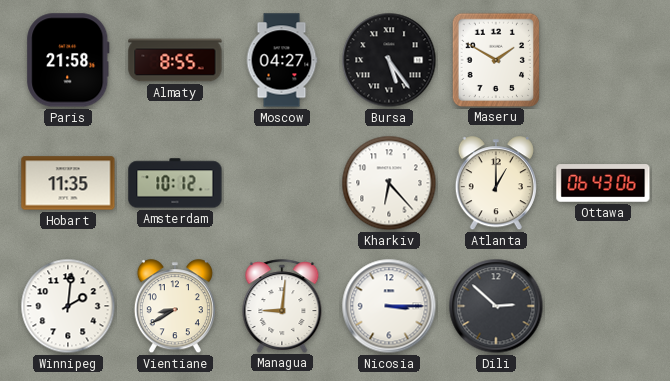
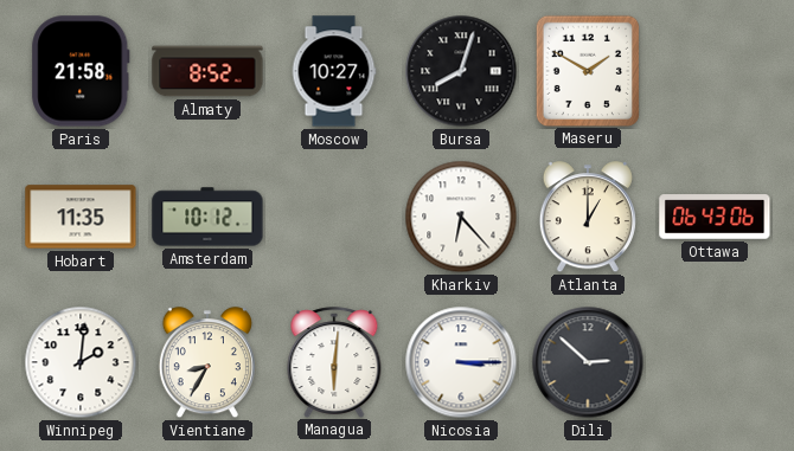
Almaty: 8:55 -> 8:52
Moscow: 04:27 -> 10:27
Bursa: 5:24 -> 8:03
Vientiane: 8:40 -> 8:35
Managua: 9:01 -> 6:01
